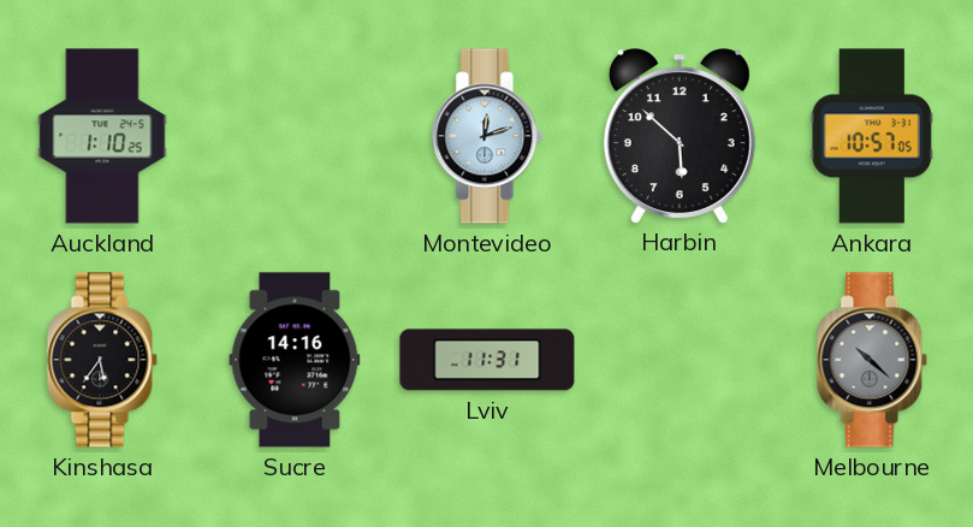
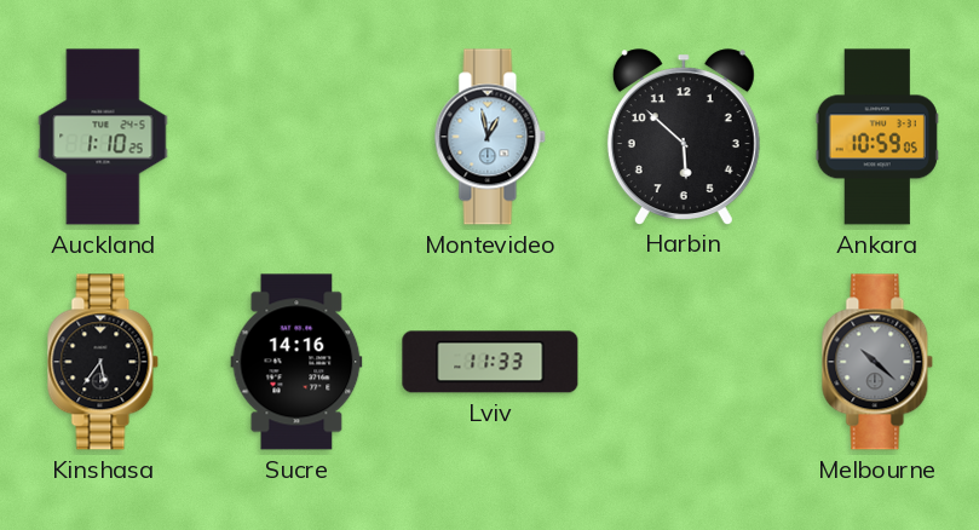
Montevideo: 12:12 -> 12:58
Ankara: 10:57 -> 10:59
Lviv: 11:31 -> 11:33
